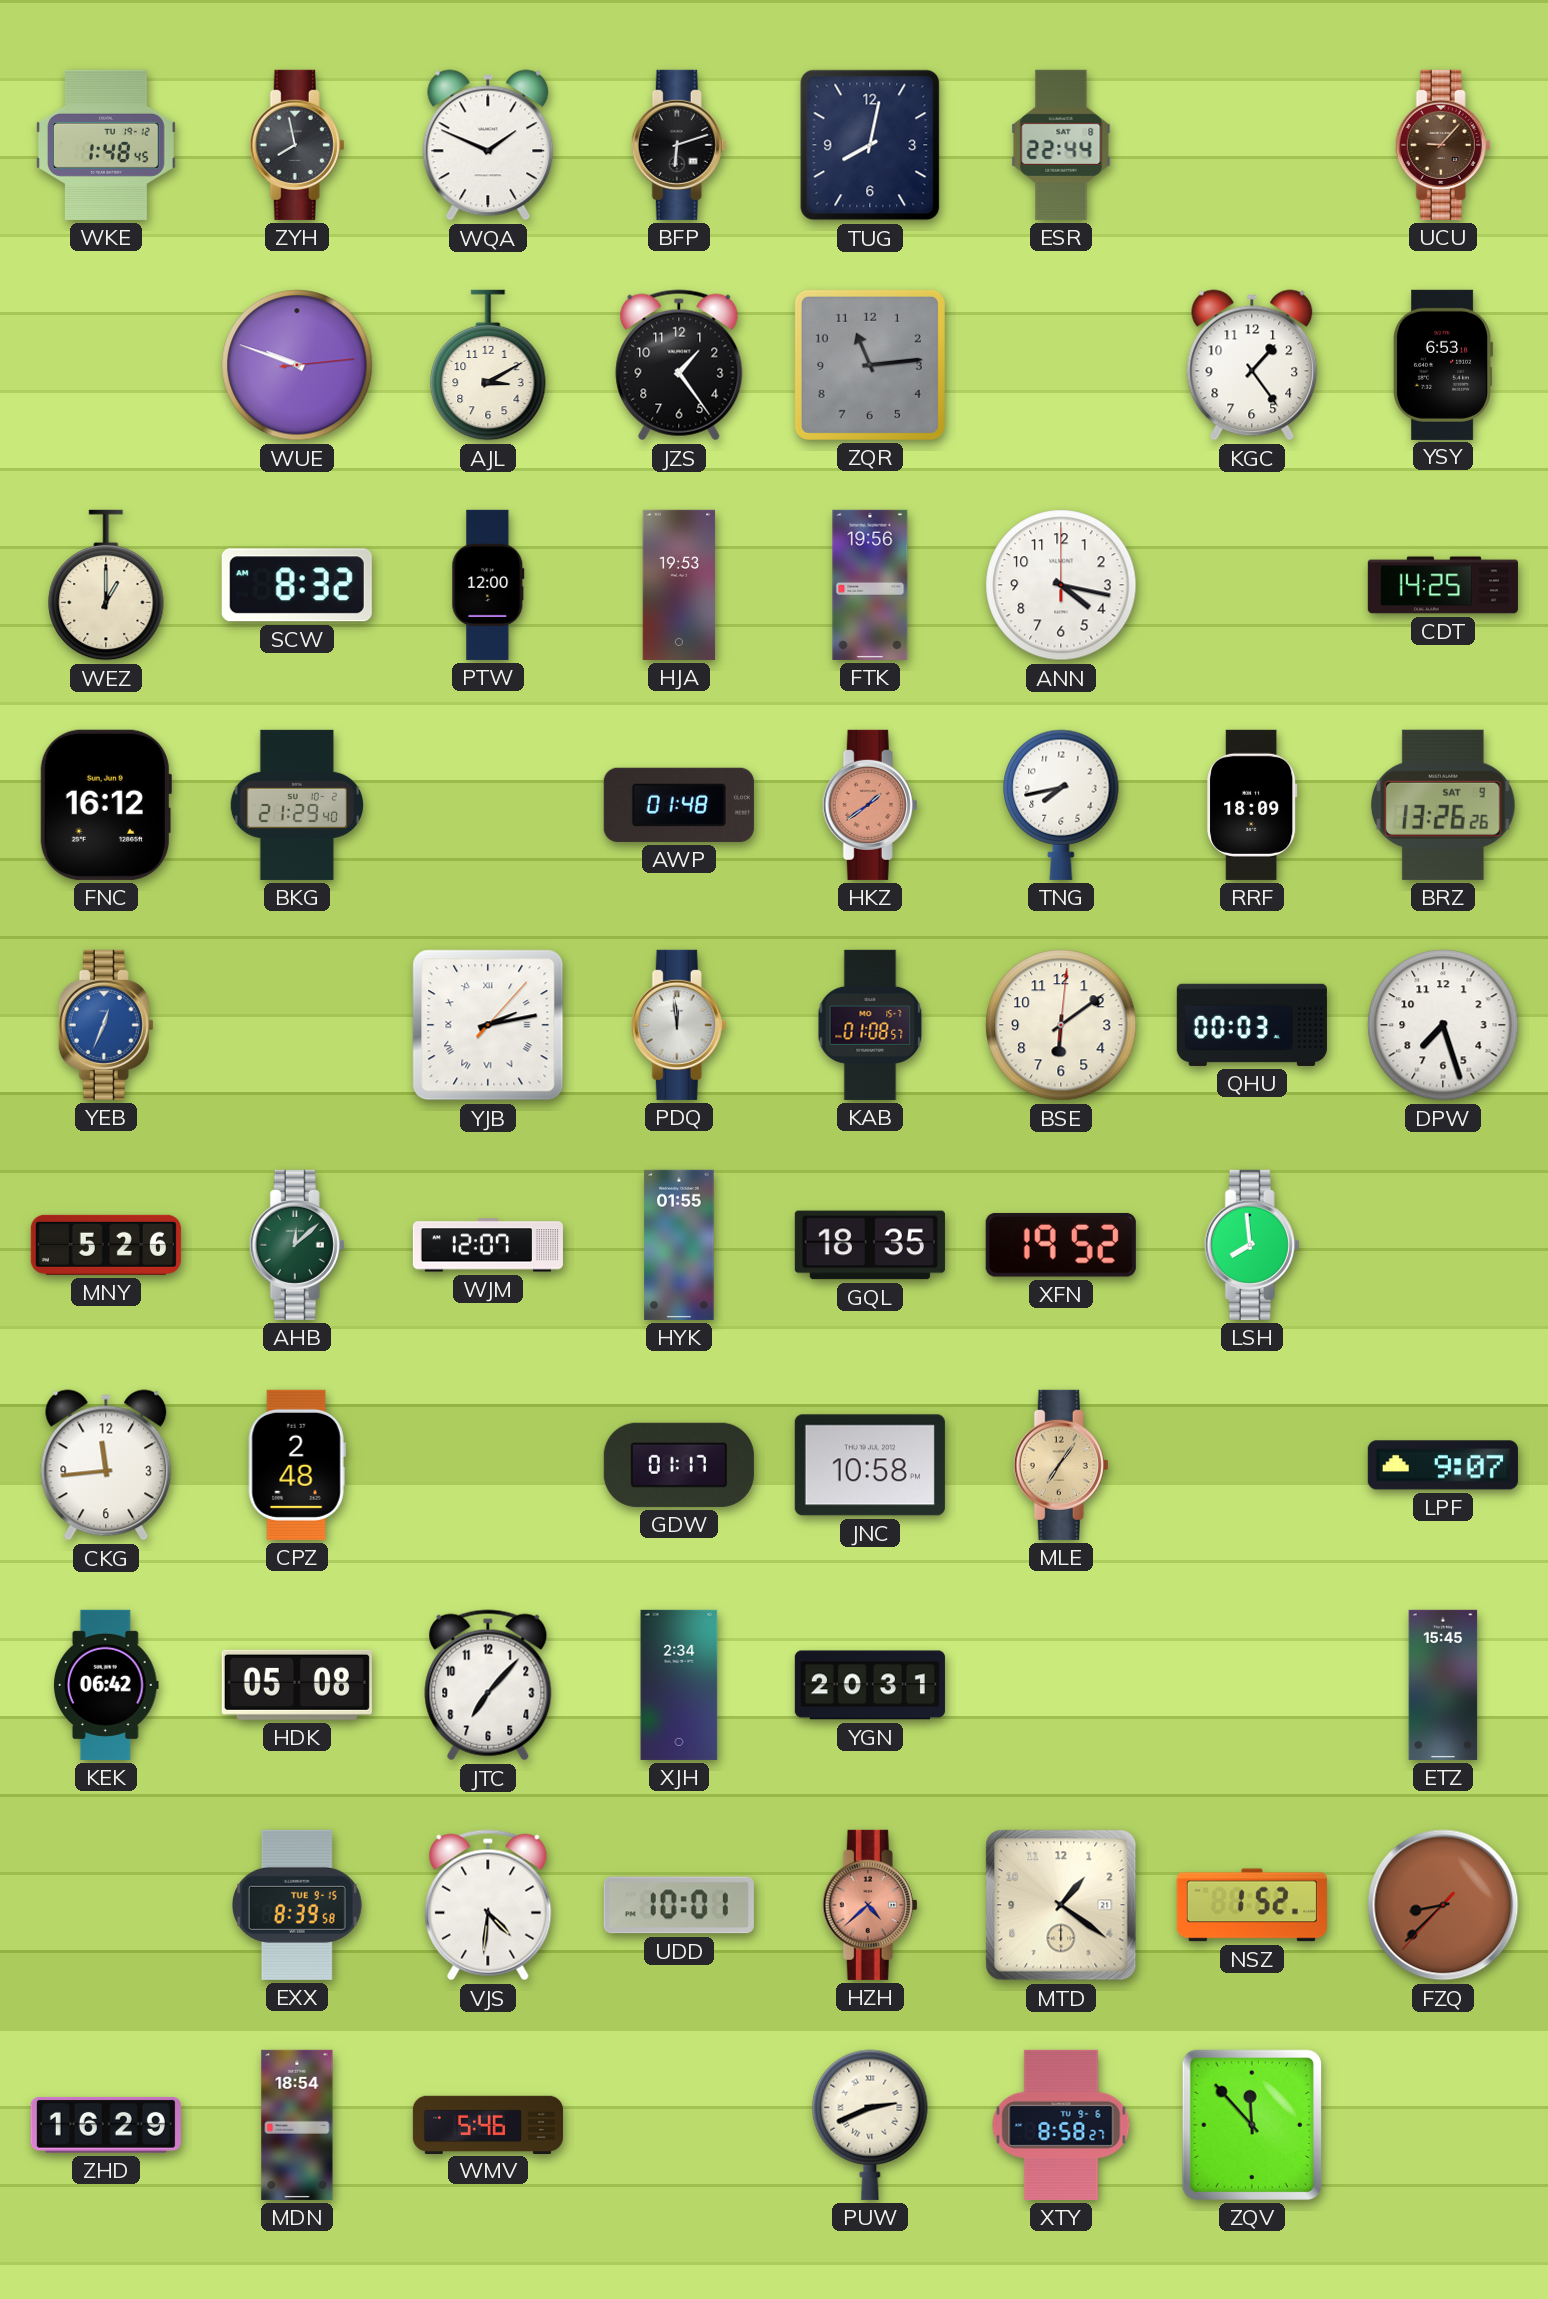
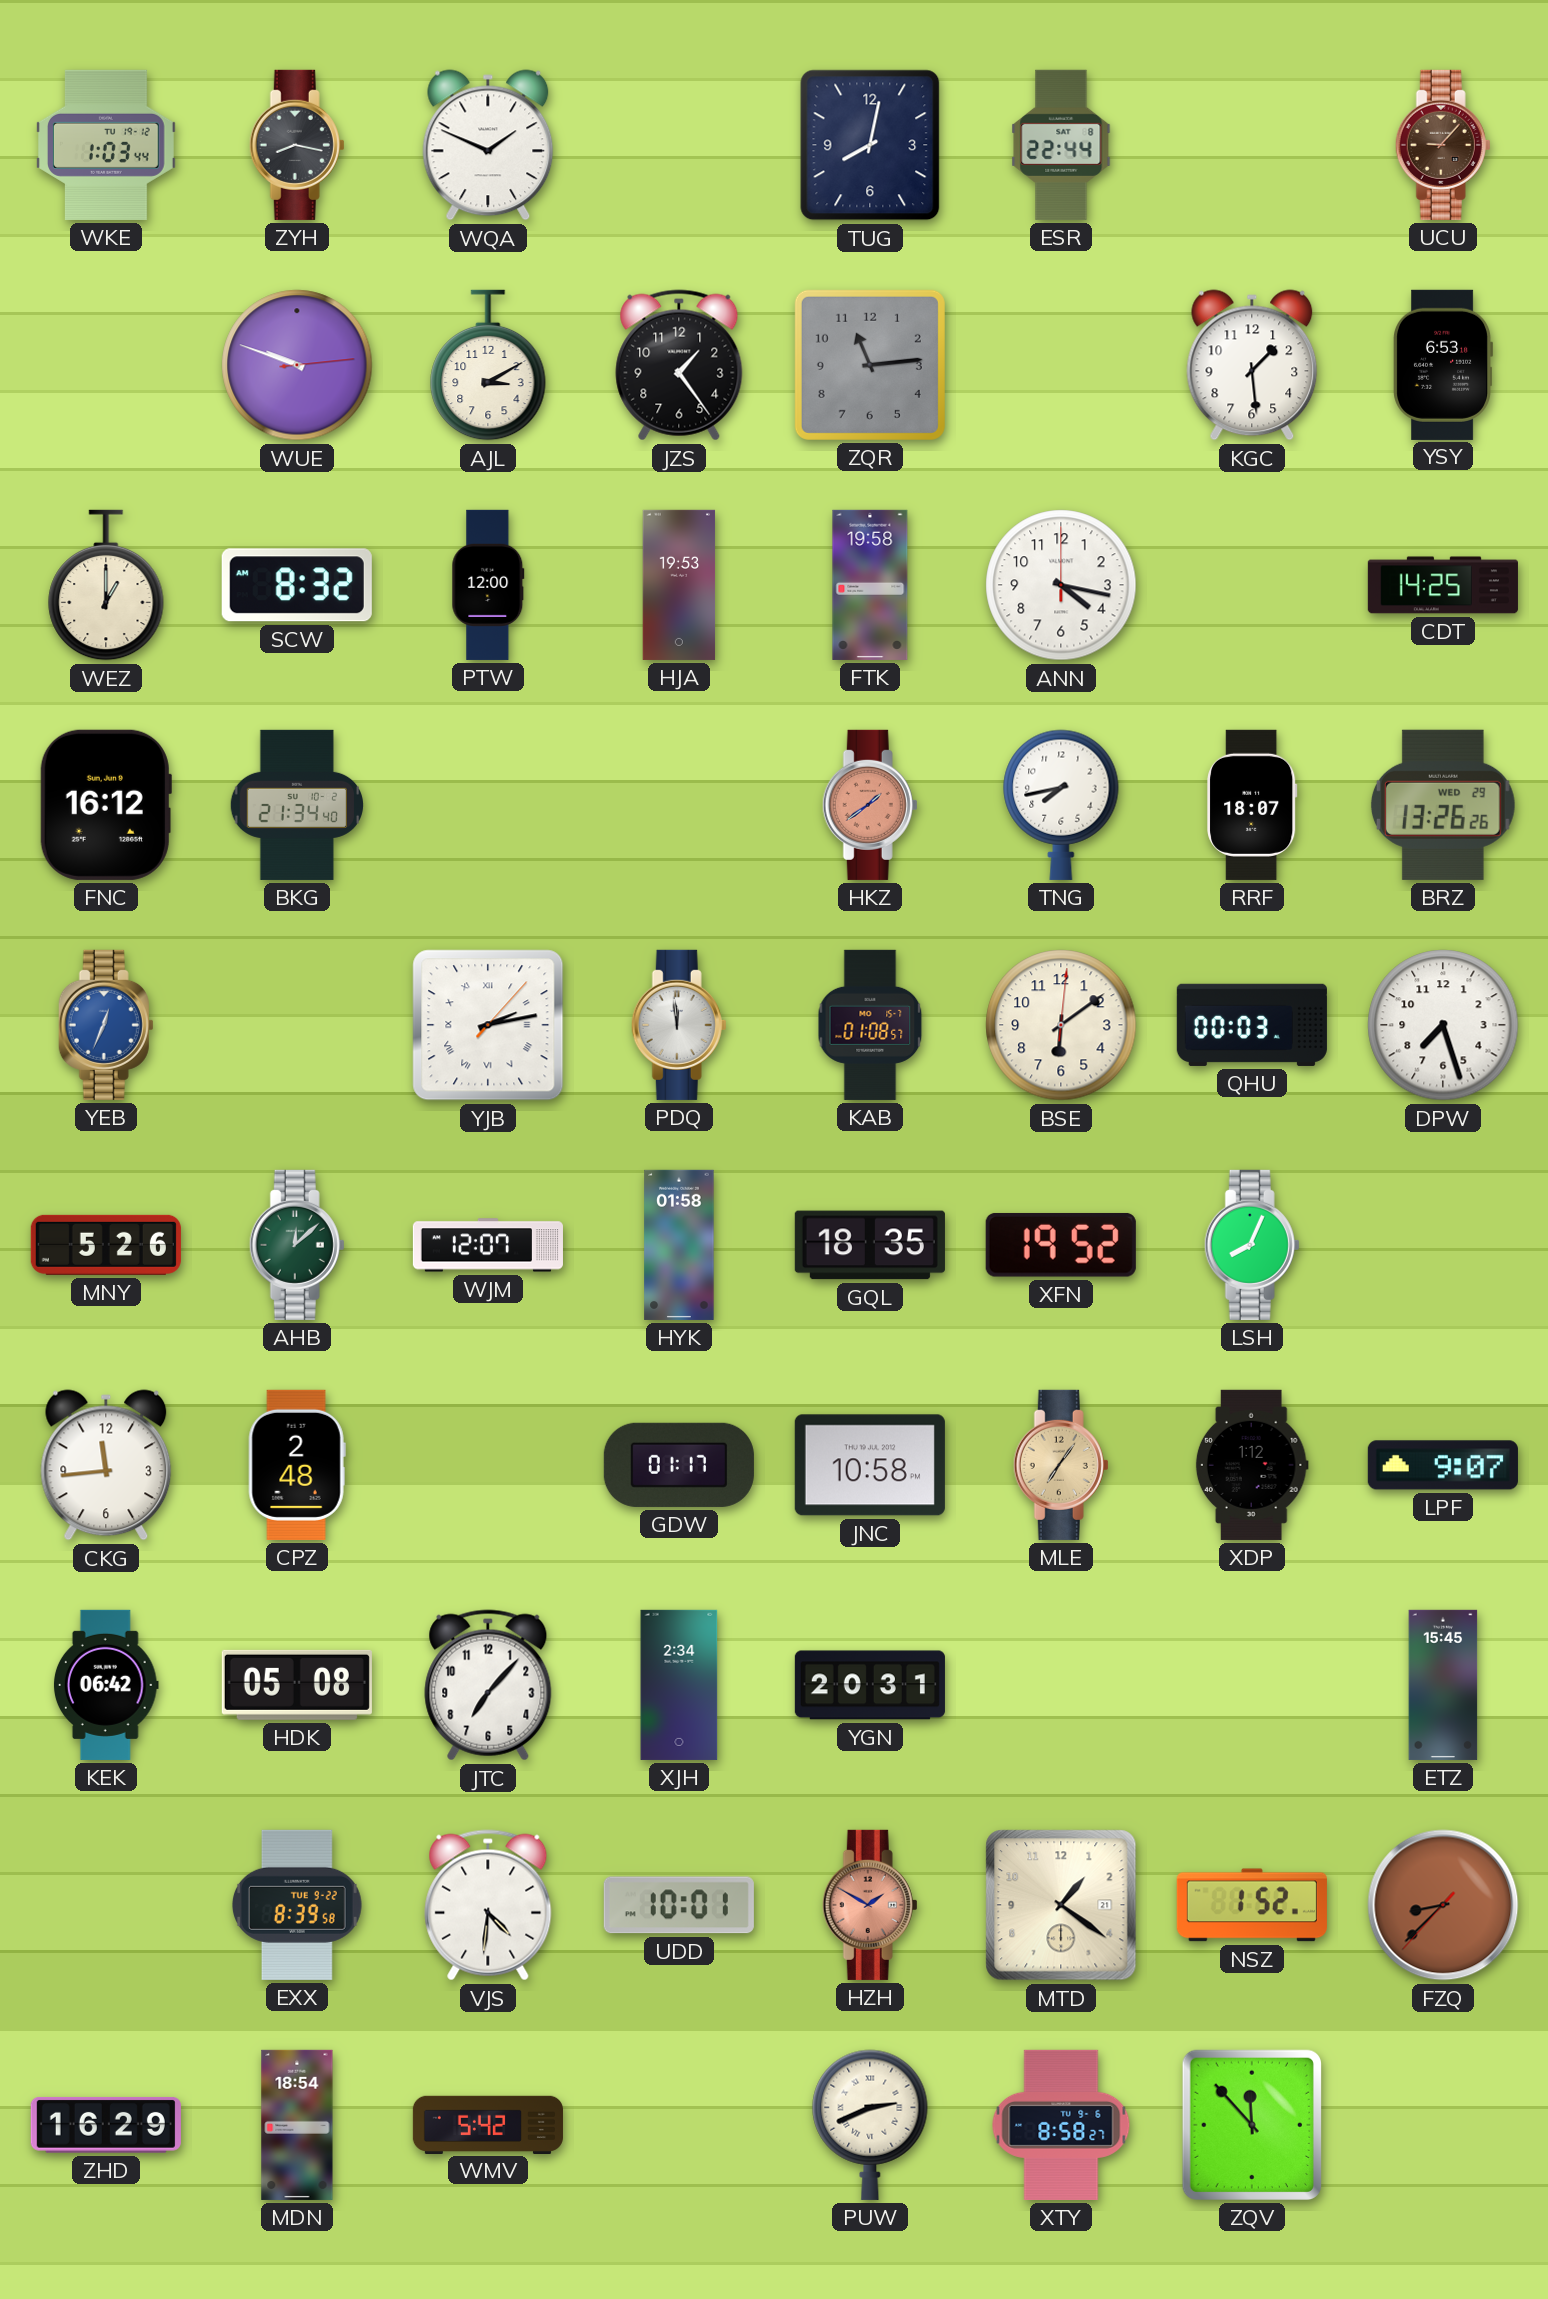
WKE: 1:48 -> 1:03
ZYH: 7:58 -> 8:17
BFP: 6:12 -> none
KGC: 1:24 -> 1:29
FTK: 19:56 -> 19:58
BKG: 21:29 -> 21:34
AWP: 01:48 -> none
RRF: 18:09 -> 18:07
BRZ date: SAT 9 -> WED 29
HYK: 01:55 -> 01:58
LSH: 7:59 -> 8:04
XDP: none -> 1:12
EXX date: TUE 9-15 -> TUE 9-22
HZH: 4:38 -> 1:50
WMV: 5:46 -> 5:42
